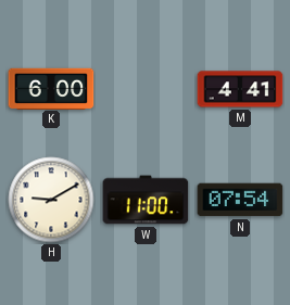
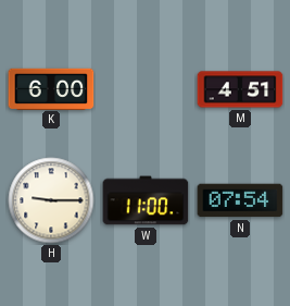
M: 4:41 -> 4:51
H: 9:10 -> 9:15
